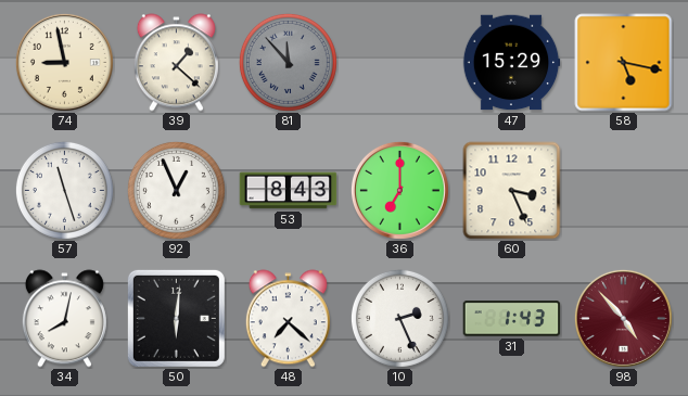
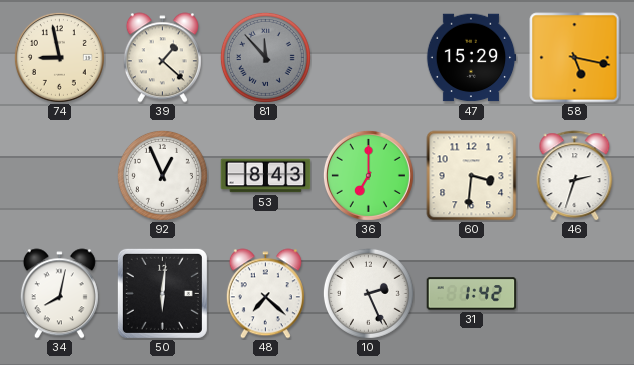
57: 11:27 -> none
60: 3:26 -> 3:31
46: none -> 2:33
31: 1:43 -> 1:42
98: 4:53 -> none
